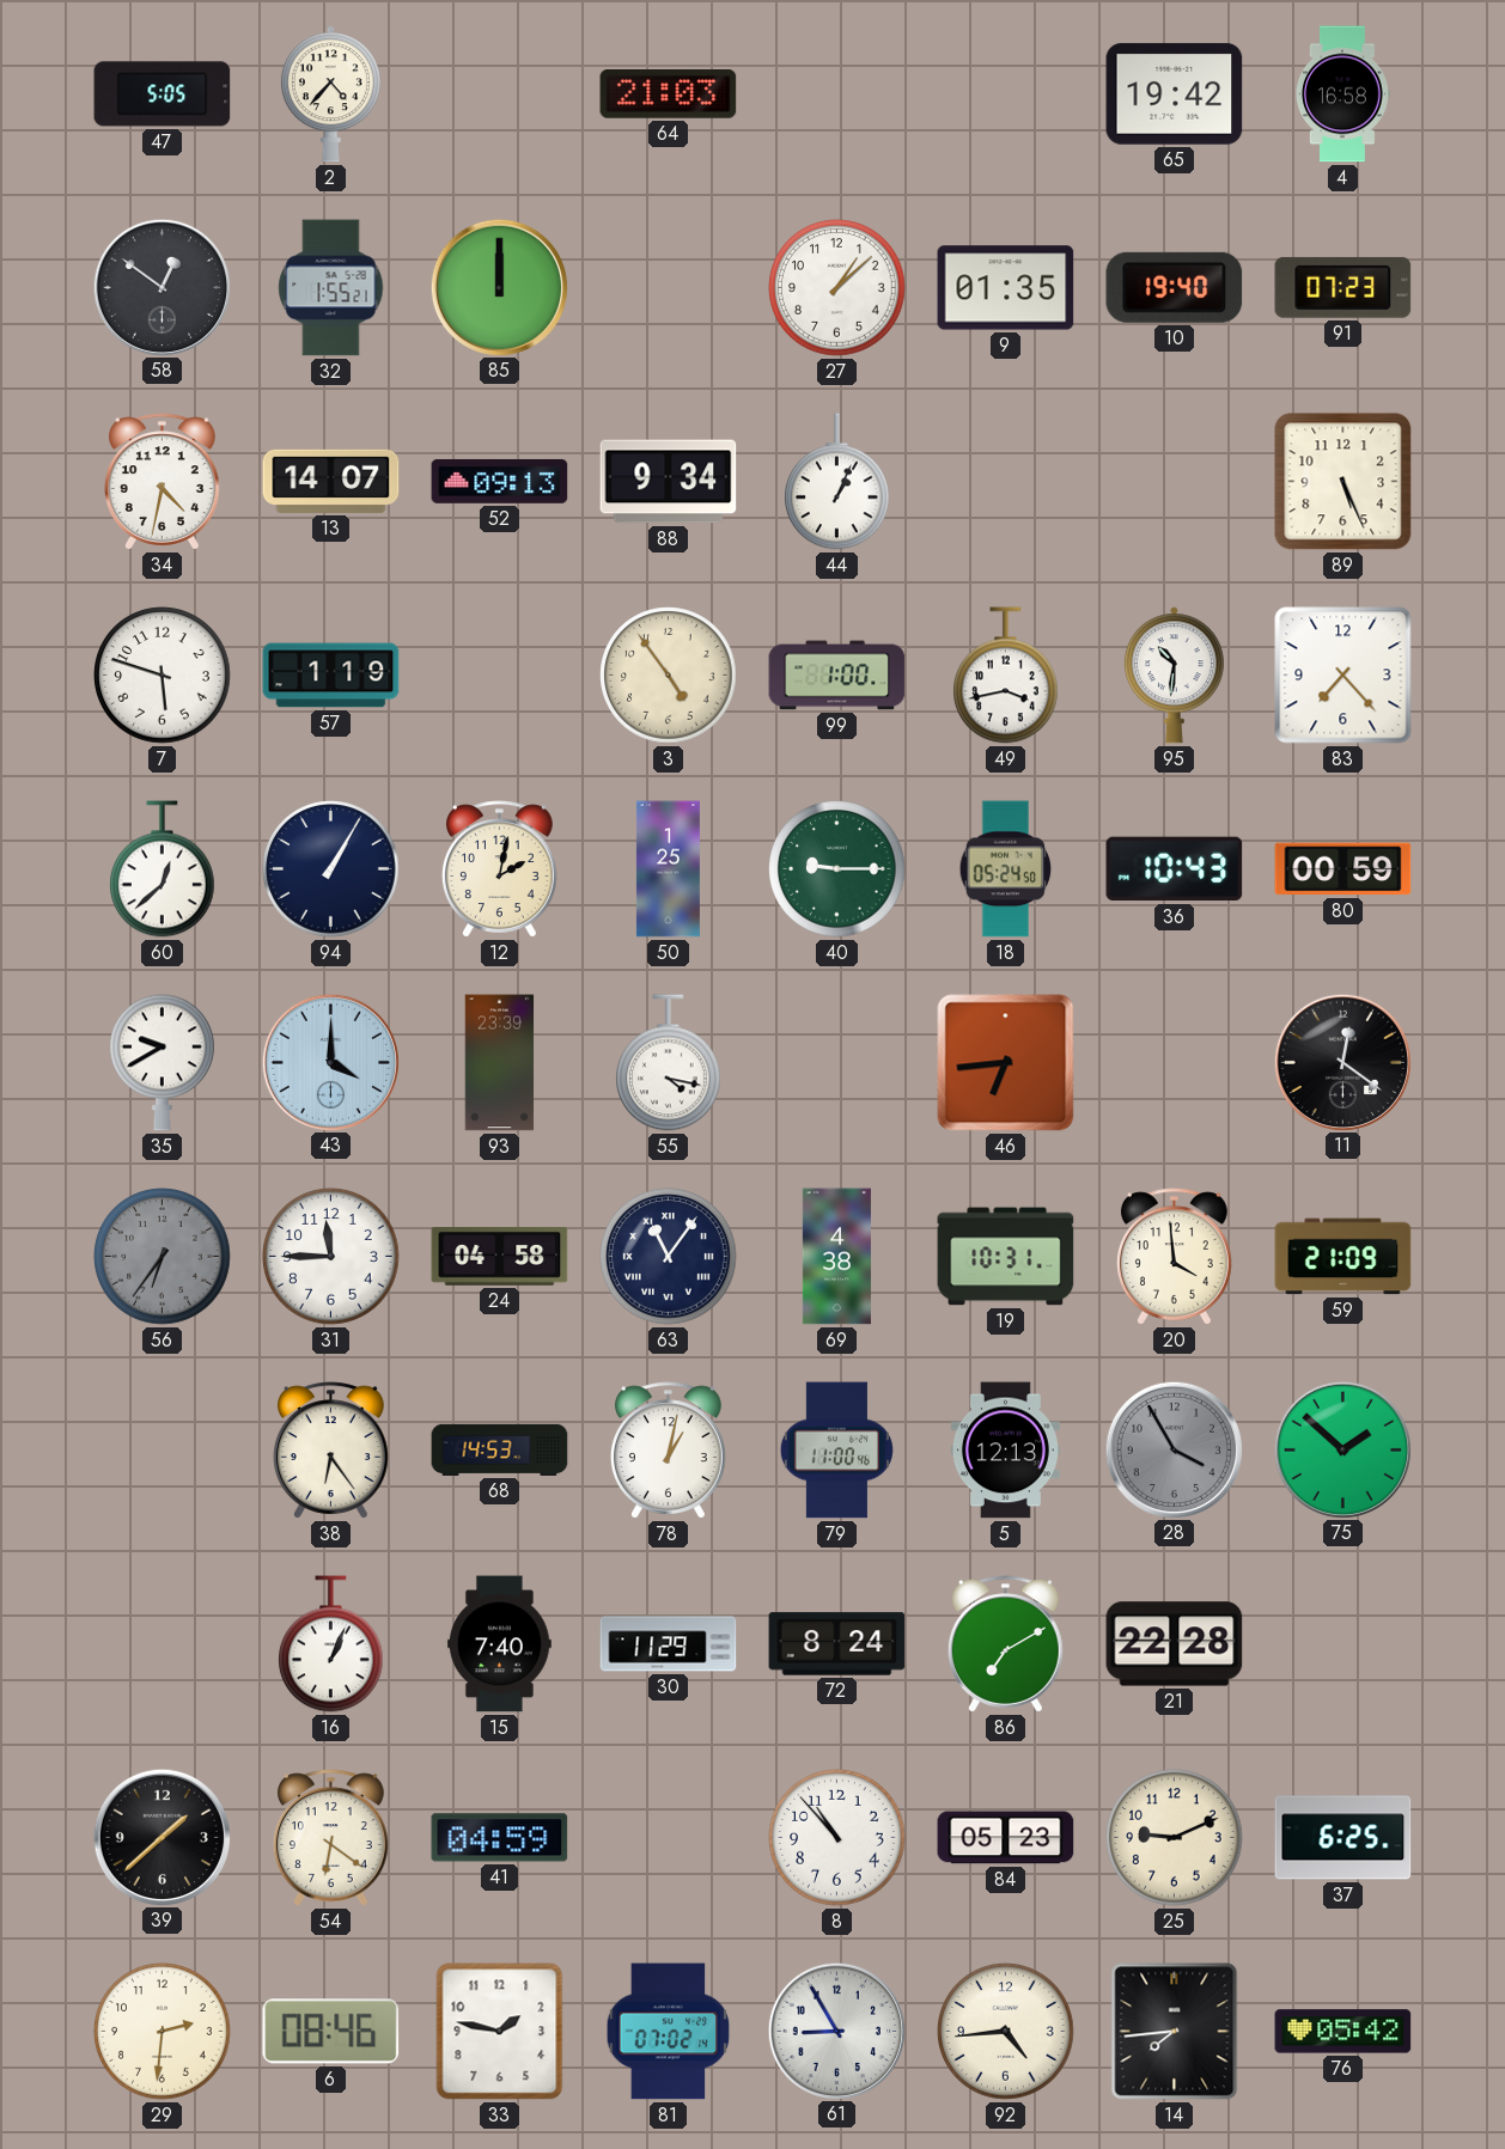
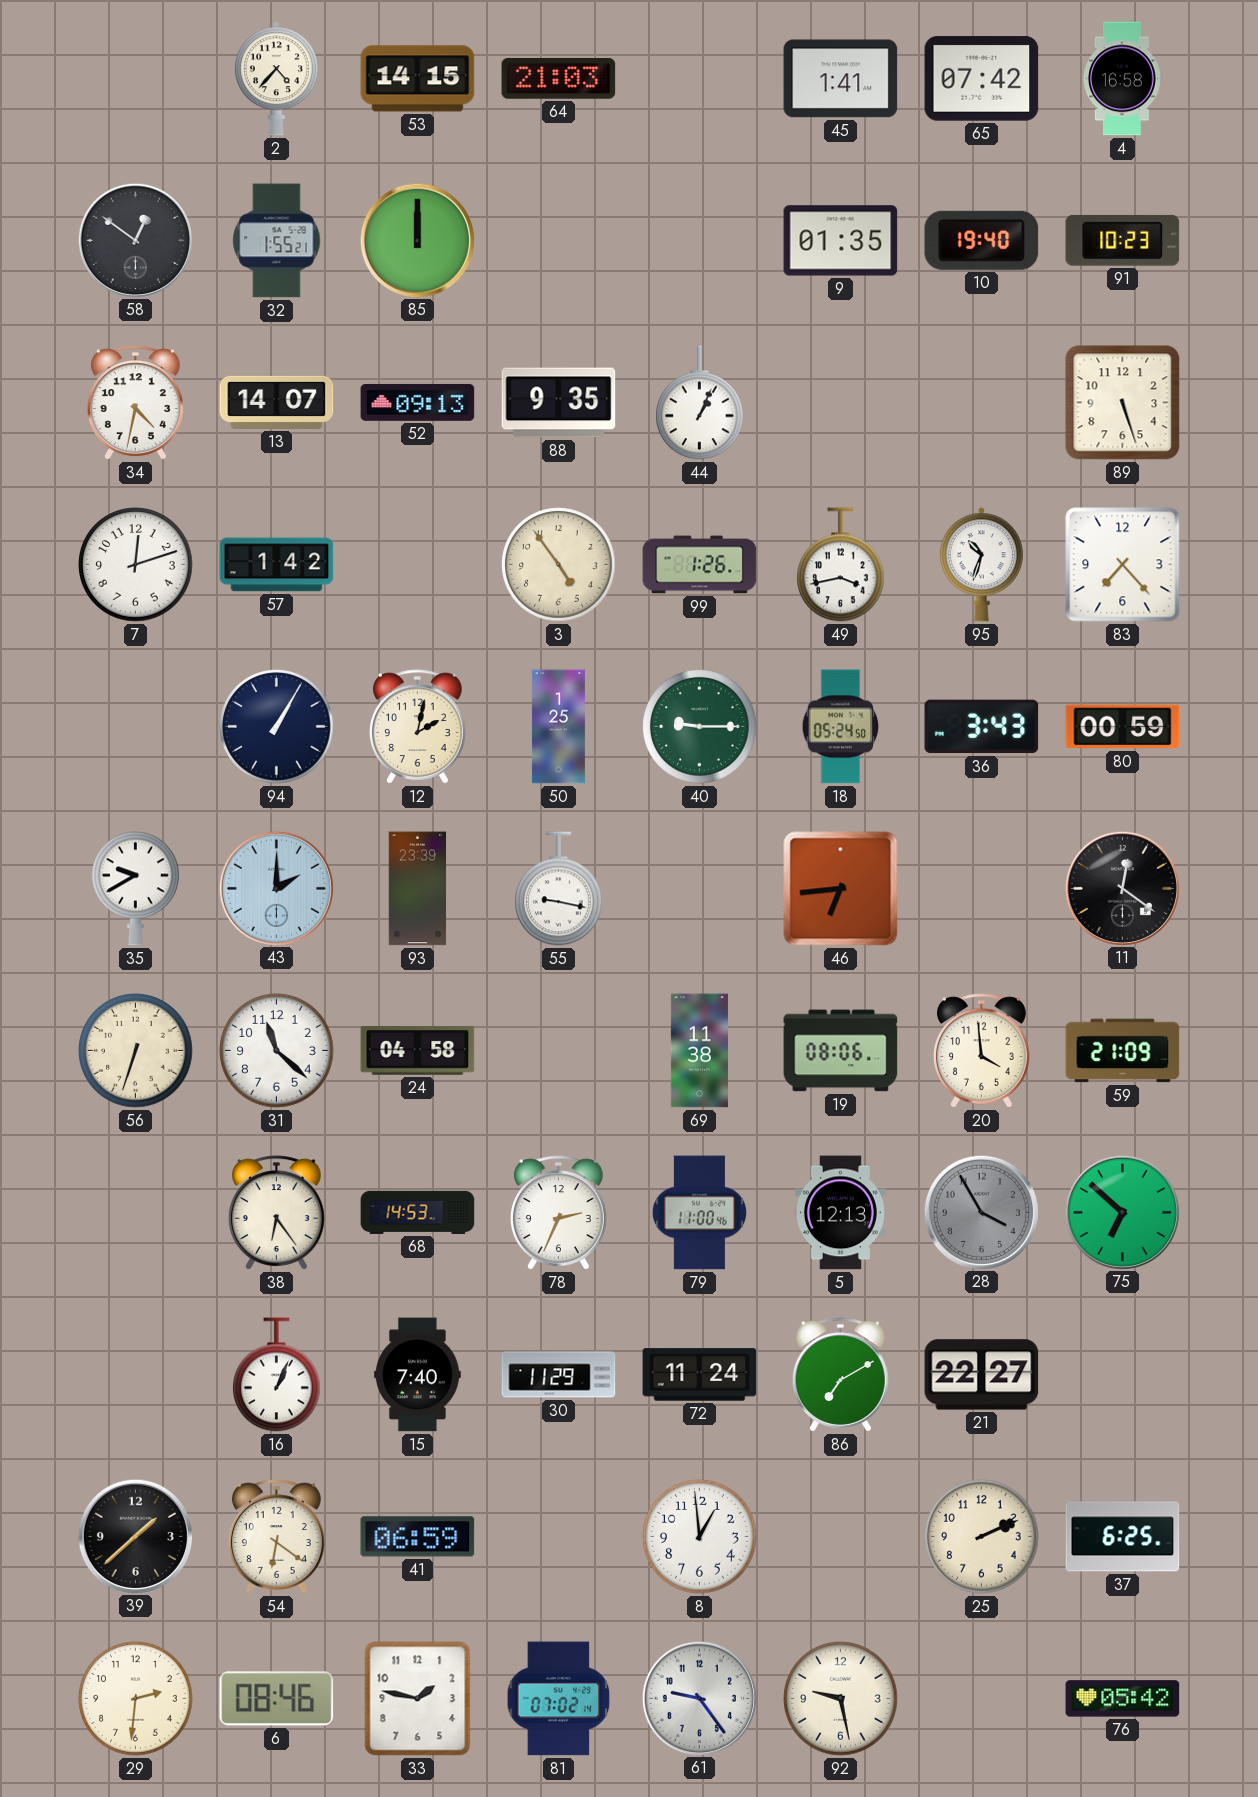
47: 5:05 -> none
53: none -> 14:15
45: none -> 1:41
65: 19:42 -> 07:42
27: 1:08 -> none
91: 07:23 -> 10:23
88: 9:34 -> 9:35
89: 5:26 -> 5:27
7: 5:48 -> 12:12
57: 1:19 -> 1:42
99: 1:00 -> 1:26
95: 10:31 -> 10:33
60: 12:38 -> none
36: 10:43 -> 3:43
43: 4:00 -> 2:00
55: 4:17 -> 9:17
56: 6:36 -> 6:33
56 dial: grey -> cream
31: 11:45 -> 11:22
63: 11:06 -> none
69: 4:38 -> 11:38
19: 10:31 -> 08:06
78: 1:02 -> 2:34
75: 1:52 -> 6:52
72: 8:24 -> 11:24
21: 22:28 -> 22:27
41: 04:59 -> 06:59
8: 10:53 -> 12:59
84: 05:23 -> none
25: 9:11 -> 2:11
61: 8:55 -> 9:24
92: 4:44 -> 9:28
14: 7:44 -> none
